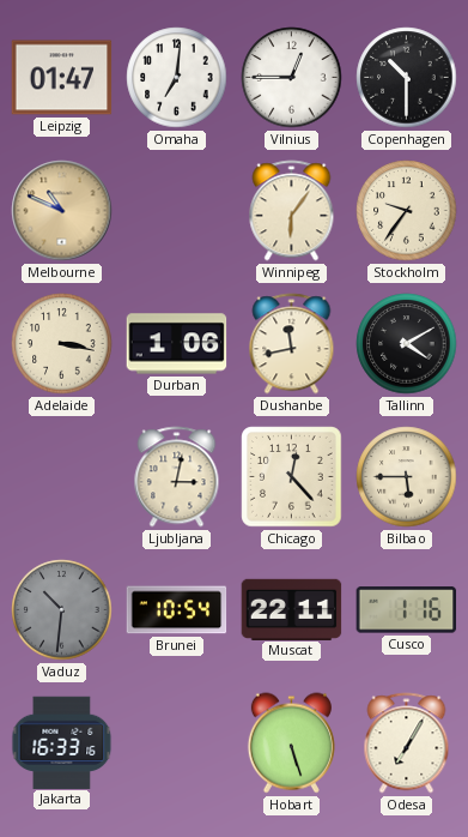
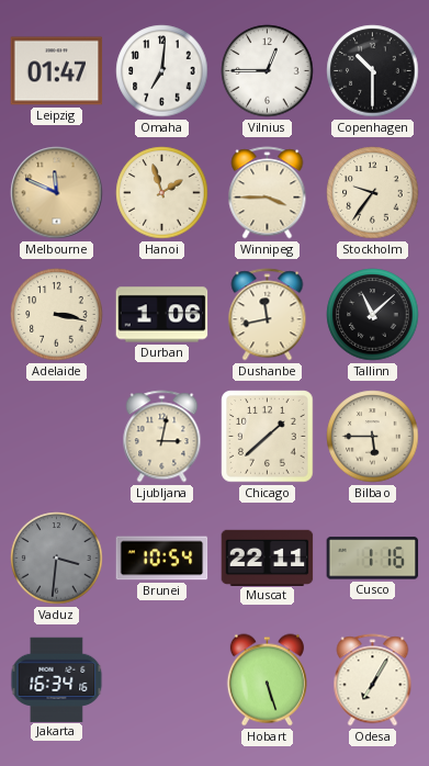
Melbourne: 10:49 -> 11:49
Hanoi: none -> 1:57
Winnipeg: 6:06 -> 3:45
Tallinn: 4:10 -> 11:08
Chicago: 12:23 -> 1:38
Vaduz: 10:31 -> 3:31
Jakarta: 16:33 -> 16:34
